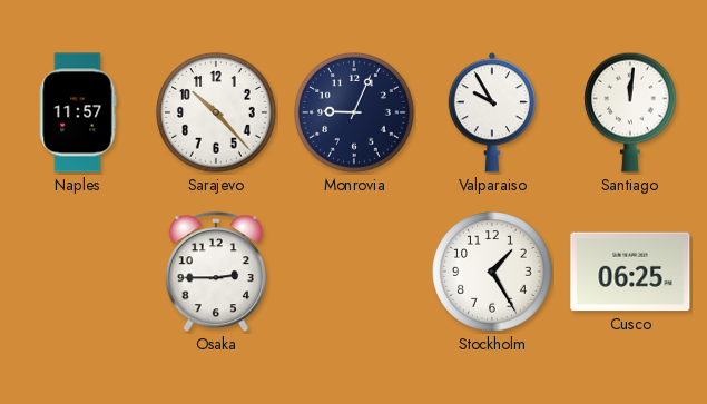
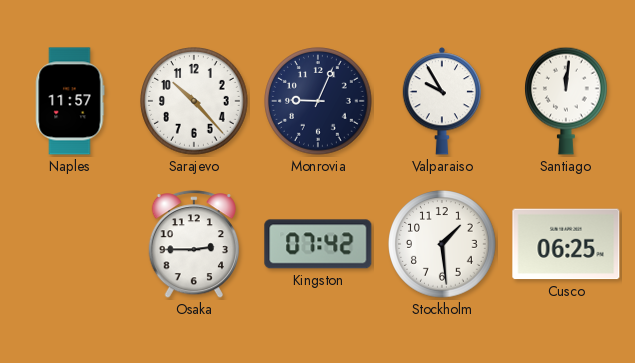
Kingston: none -> 07:42
Stockholm: 1:25 -> 1:29
